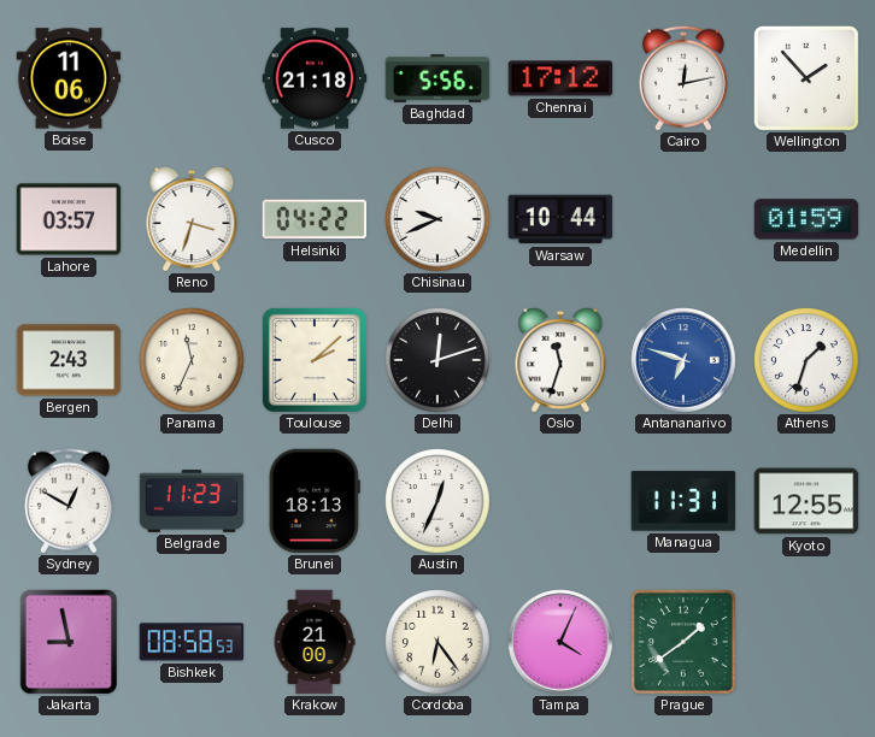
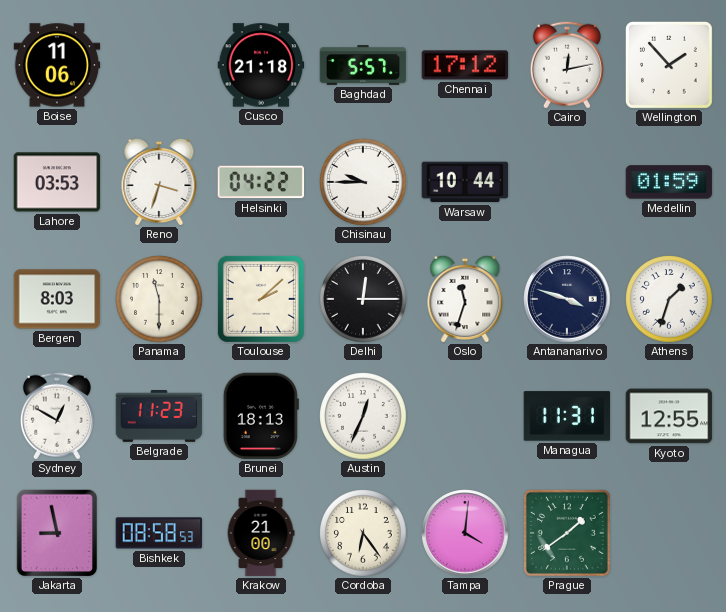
Baghdad: 5:56 -> 5:57
Lahore: 03:57 -> 03:53
Chisinau: 9:41 -> 9:45
Bergen: 2:43 -> 8:03
Panama: 11:34 -> 11:30
Delhi: 12:12 -> 12:15
Antananarivo: 6:48 -> 3:48
Antananarivo dial: blue -> navy
Tampa: 4:04 -> 4:01
